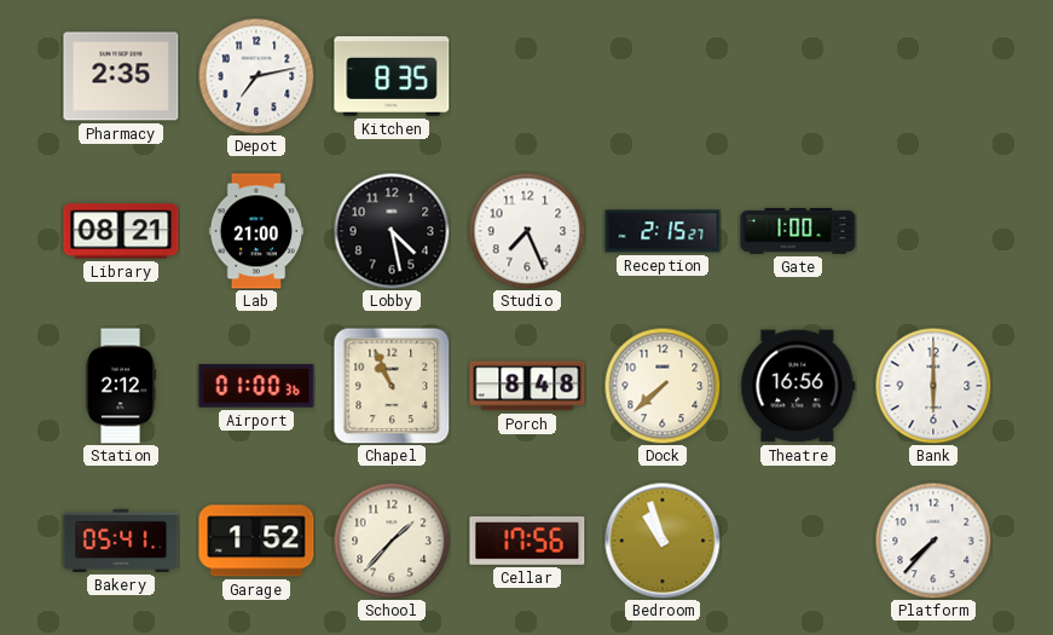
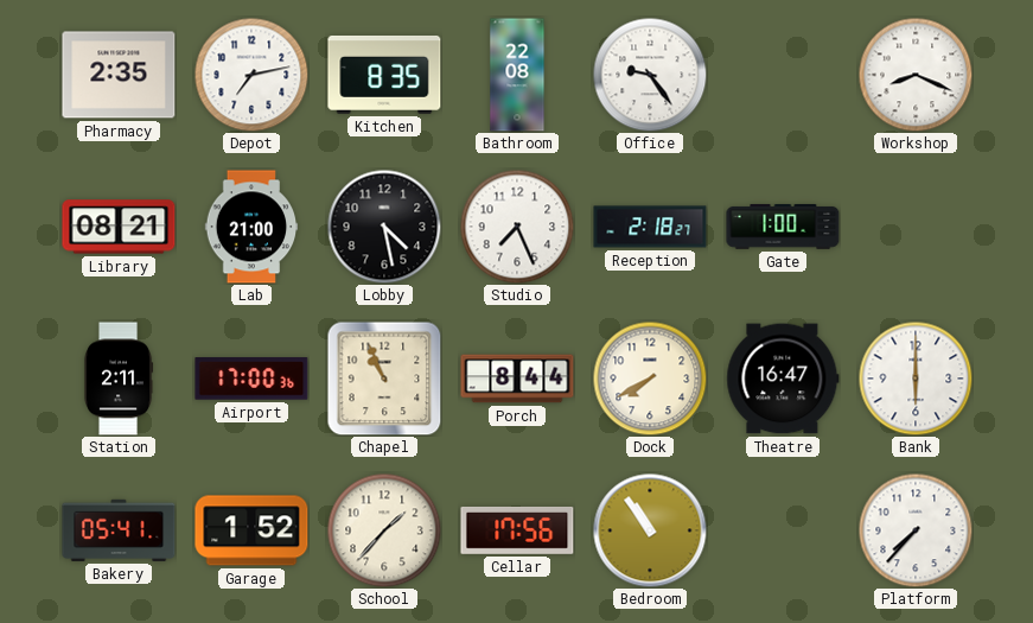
Bathroom: none -> 22:08
Office: none -> 9:24
Workshop: none -> 8:19
Reception: 2:15 -> 2:18
Station: 2:12 -> 2:11
Airport: 01:00 -> 17:00
Porch: 8:48 -> 8:44
Dock: 7:38 -> 7:40
Theatre: 16:56 -> 16:47
Bedroom: 10:57 -> 10:54
